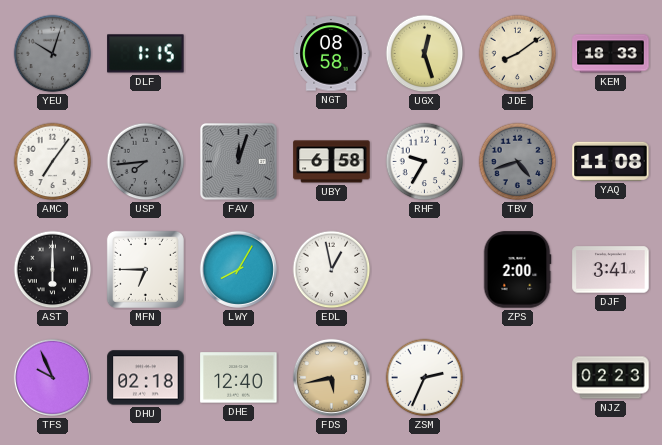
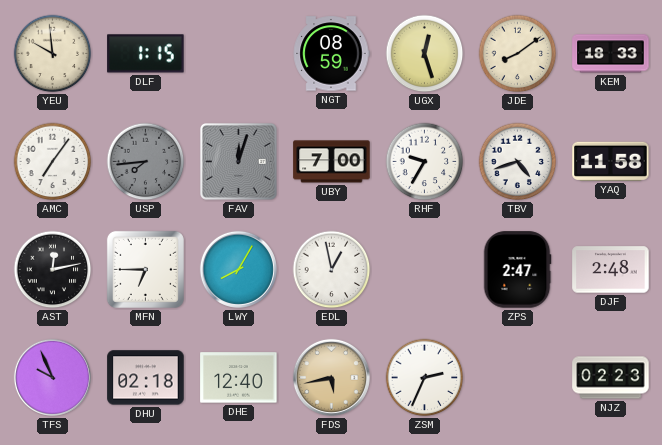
YEU: 10:03 -> 9:59
YEU dial: grey -> cream
NGT: 08:58 -> 08:59
UBY: 6:58 -> 7:00
TBV dial: grey -> white
YAQ: 11:08 -> 11:58
AST: 6:00 -> 12:13
ZPS: 2:00 -> 2:47
DJF: 3:41 -> 2:48
